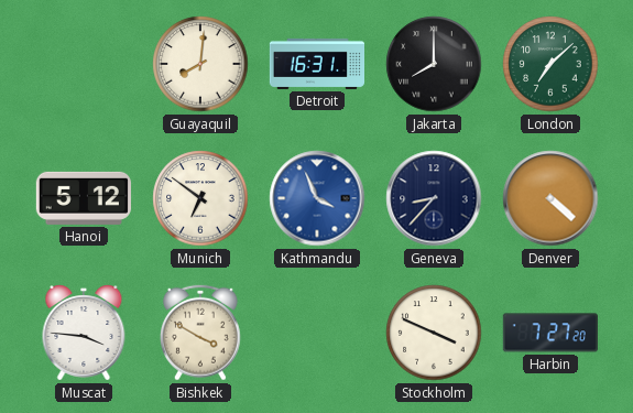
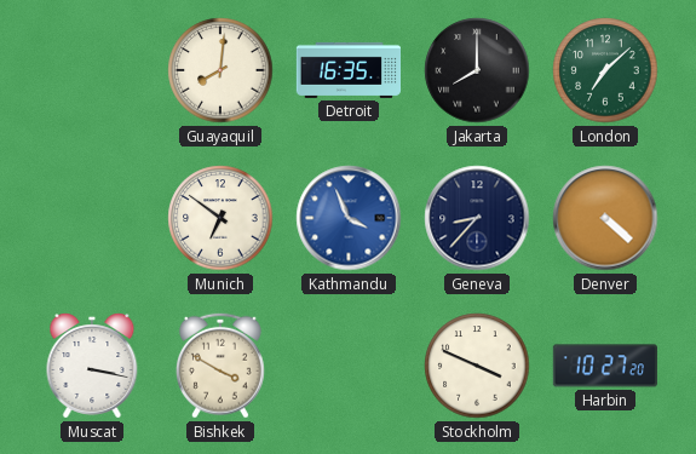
Detroit: 16:31 -> 16:35
Hanoi: 5:12 -> none
Muscat: 3:46 -> 3:17
Harbin: 7:27 -> 10:27
